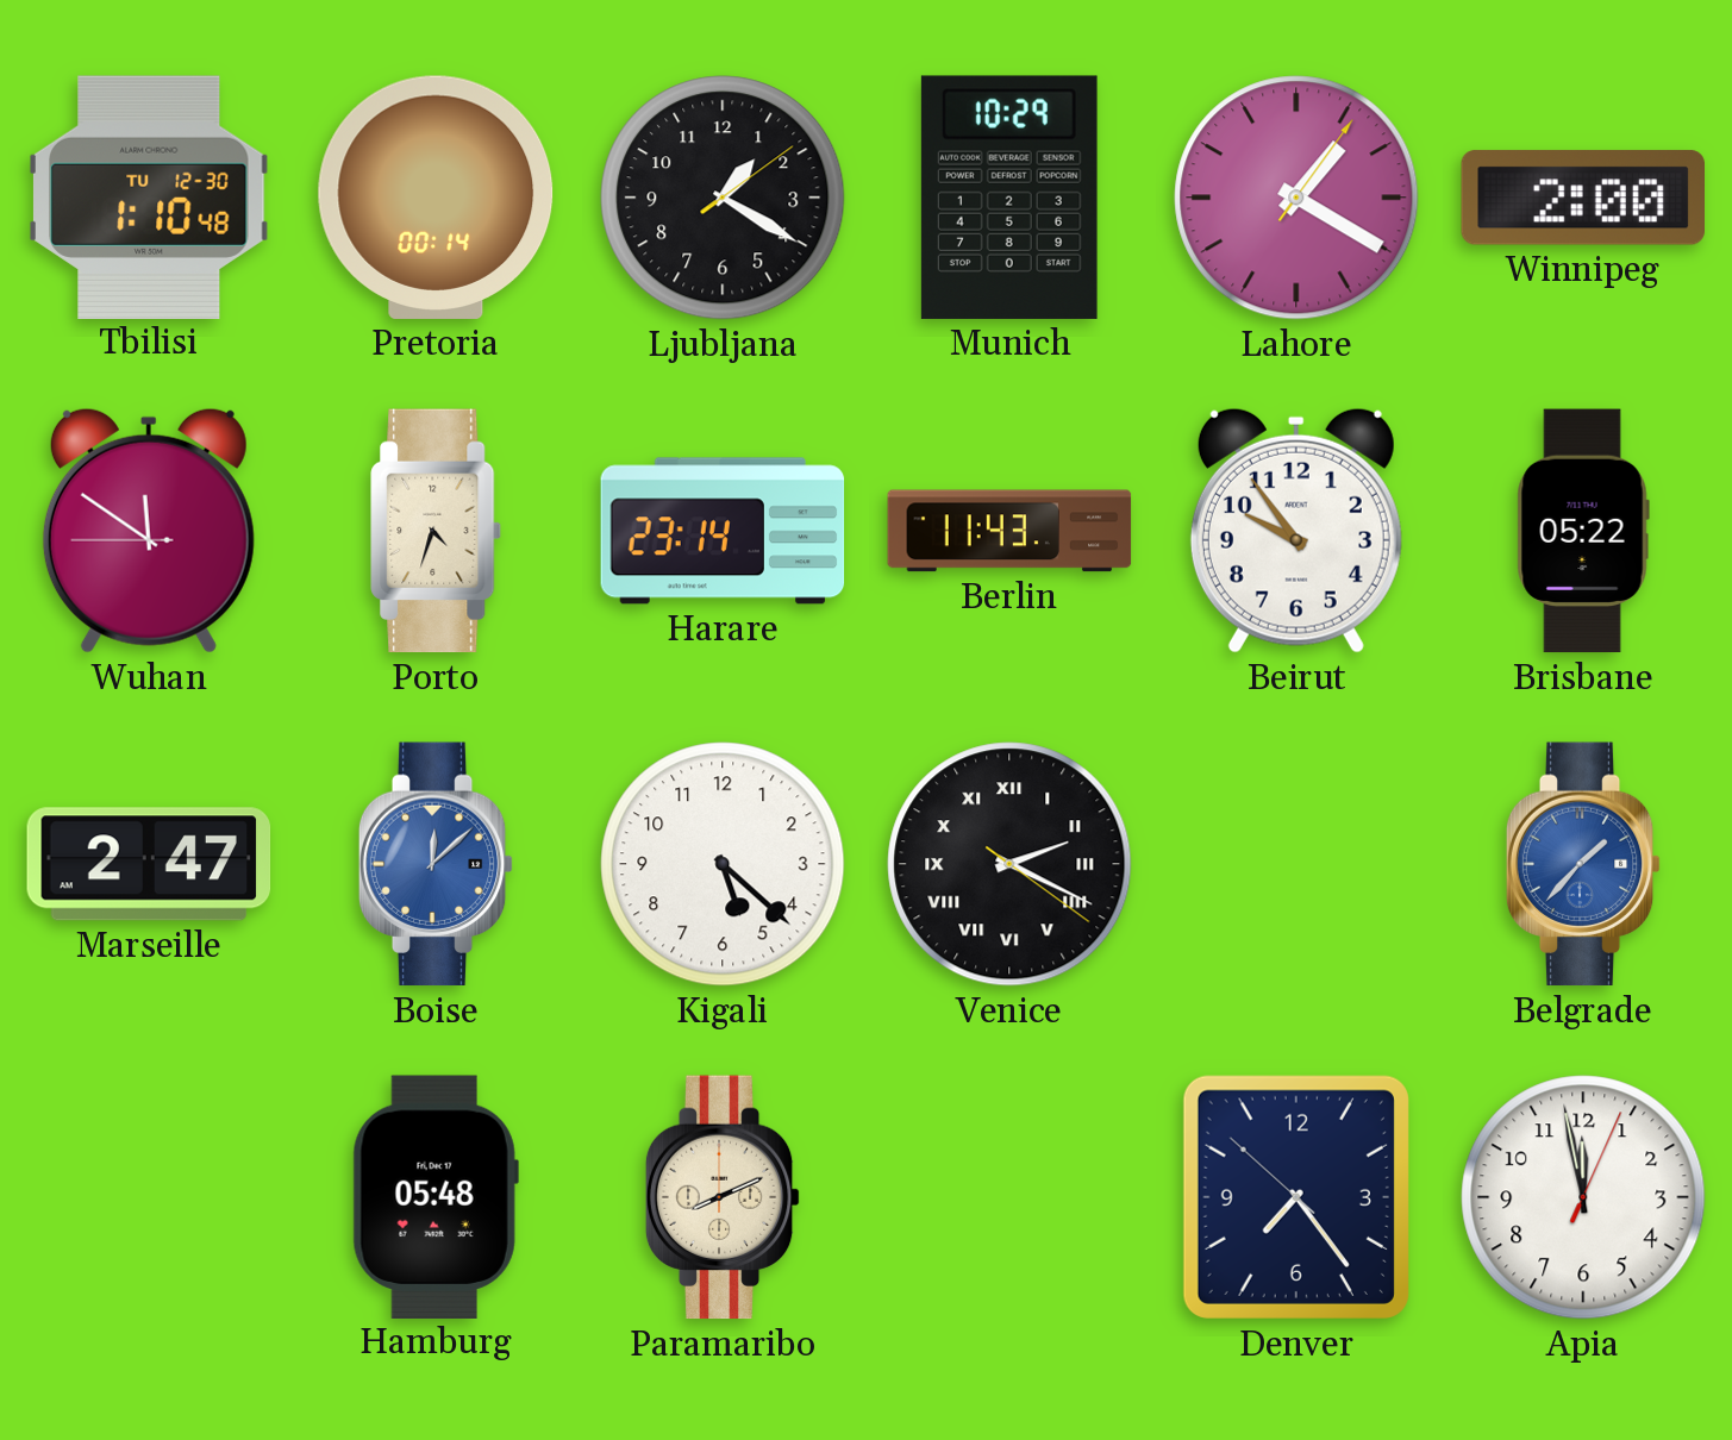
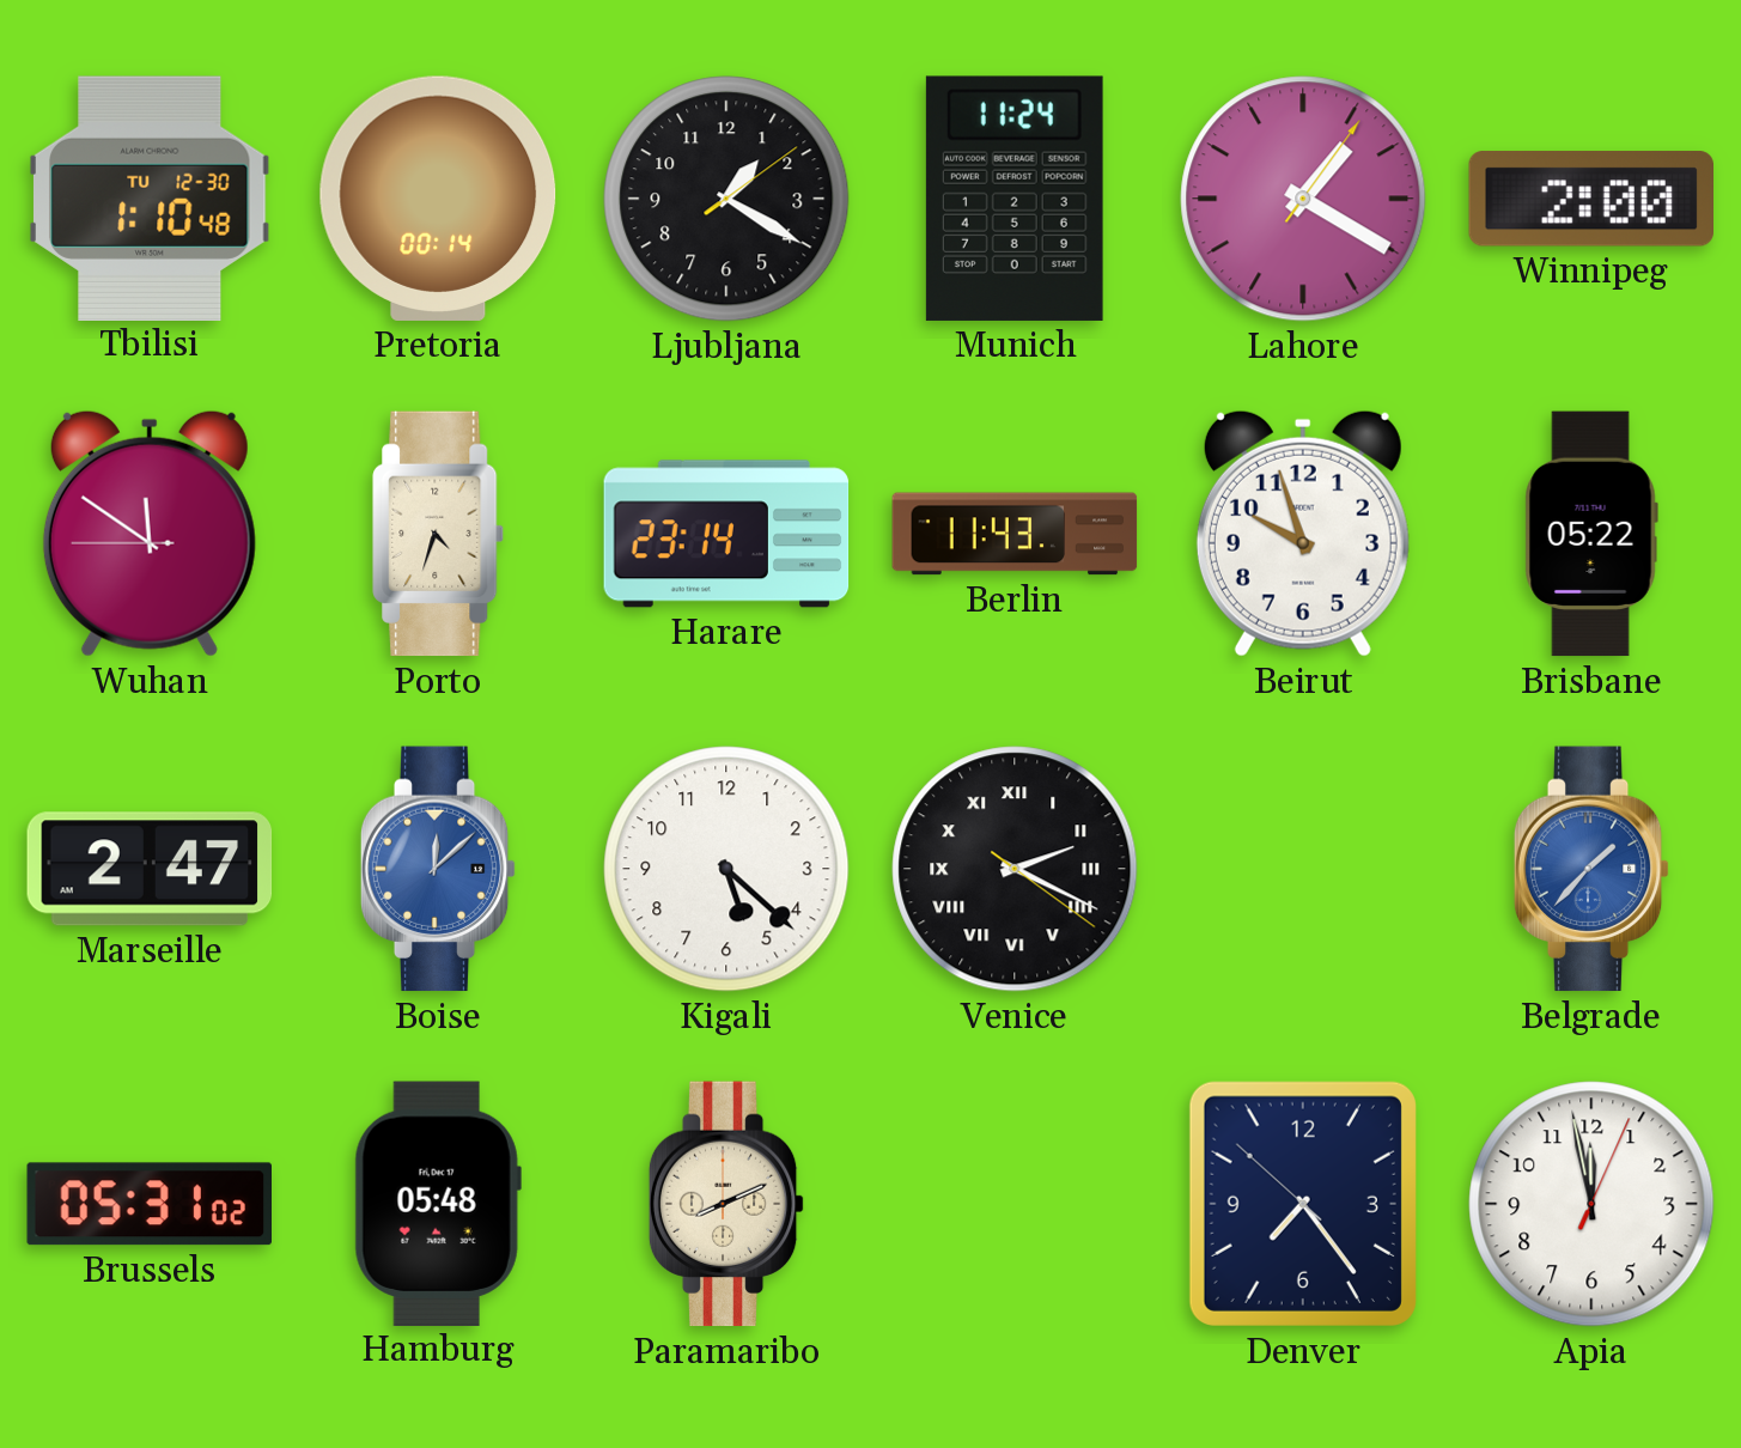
Munich: 10:29 -> 11:24
Beirut: 9:54 -> 9:57
Brussels: none -> 05:31
